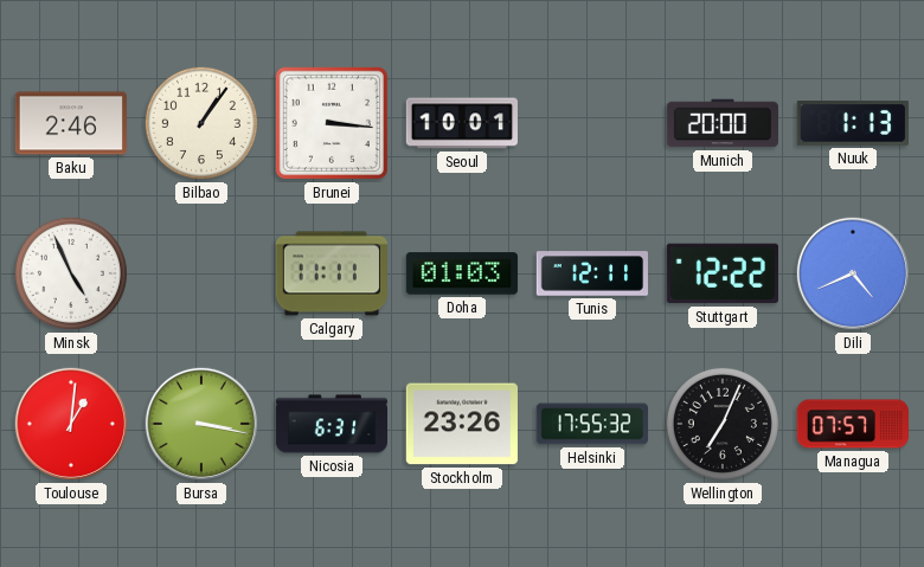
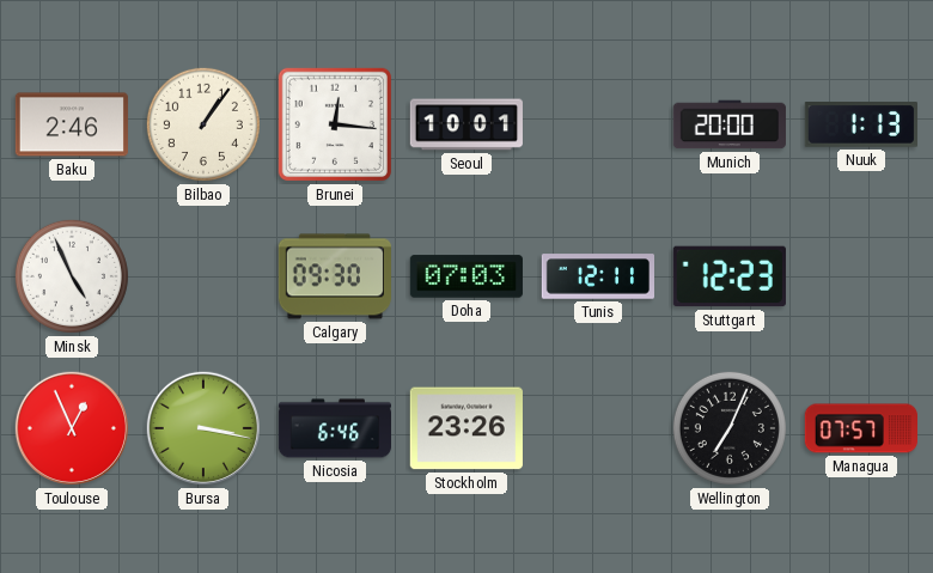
Brunei: 3:16 -> 12:16
Calgary: 11:11 -> 09:30
Doha: 01:03 -> 07:03
Stuttgart: 12:22 -> 12:23
Dili: 4:41 -> none
Toulouse: 1:01 -> 12:56
Nicosia: 6:31 -> 6:46
Helsinki: 17:55 -> none
